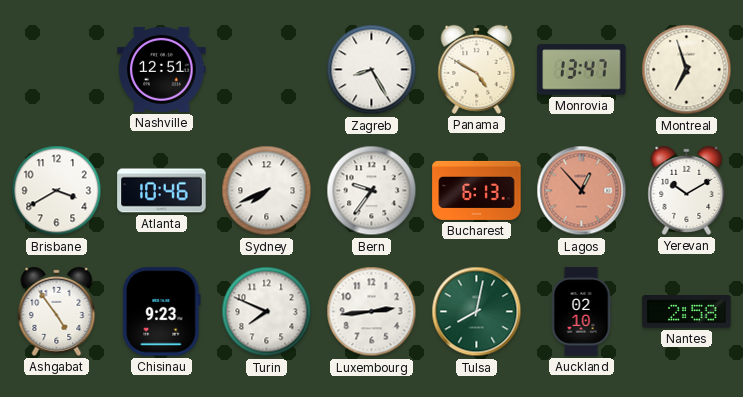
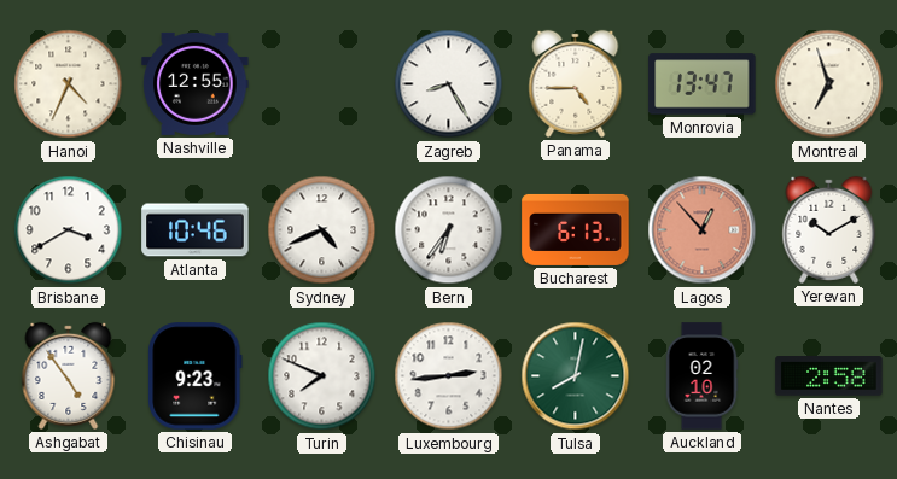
Hanoi: none -> 4:34
Nashville: 12:51 -> 12:55
Panama: 4:50 -> 4:45
Sydney: 7:41 -> 4:41
Bern: 9:36 -> 6:36
